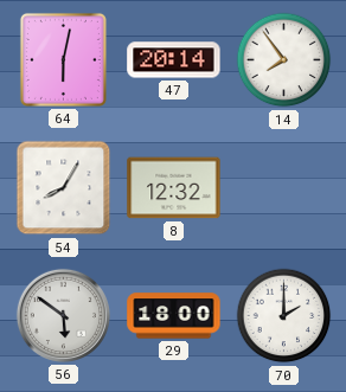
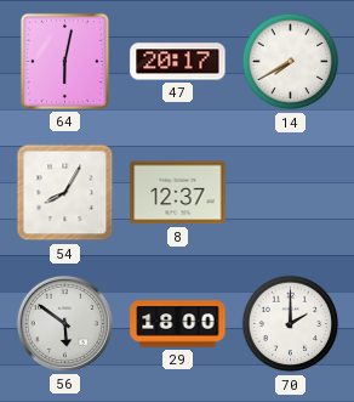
47: 20:14 -> 20:17
14: 7:54 -> 7:40
8: 12:32 -> 12:37
